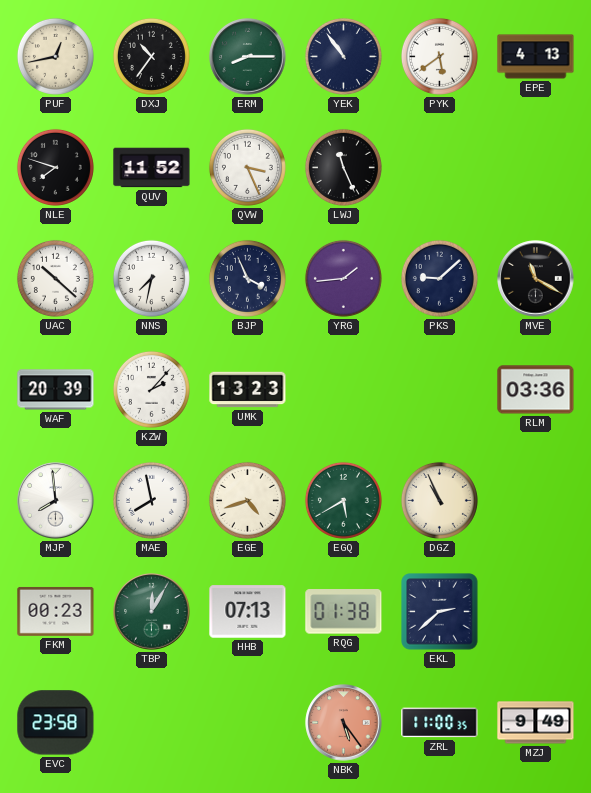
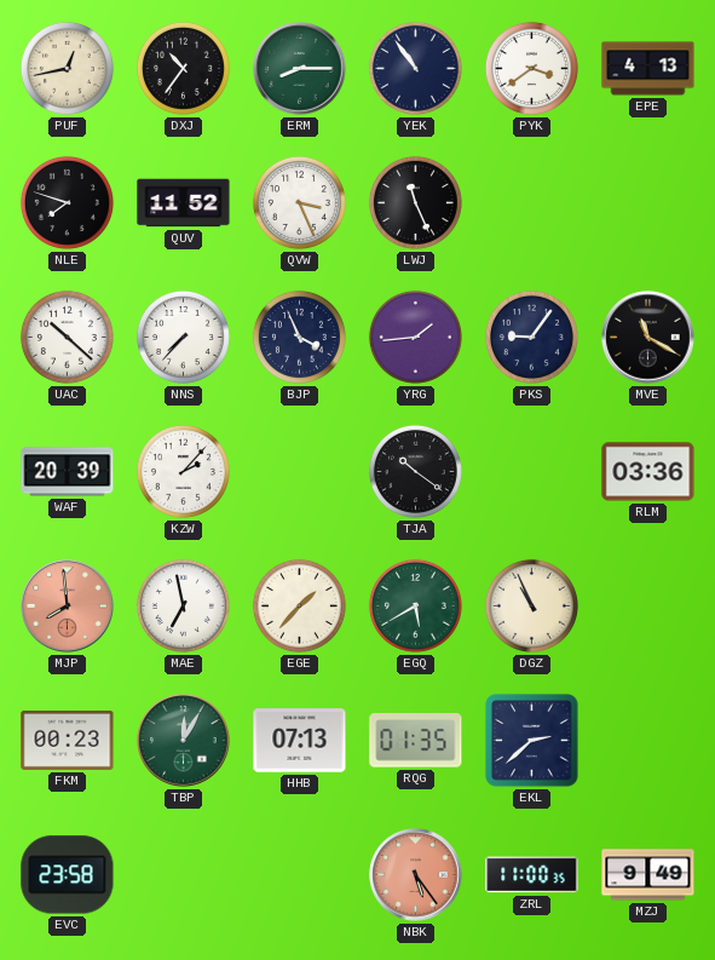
PYK: 5:39 -> 3:39
NNS: 7:32 -> 7:37
PKS: 9:08 -> 9:06
UMK: 13:23 -> none
TJA: none -> 10:21
MJP dial: white -> salmon
MAE: 7:58 -> 6:58
EGE: 4:42 -> 1:37
RQG: 01:38 -> 01:35
